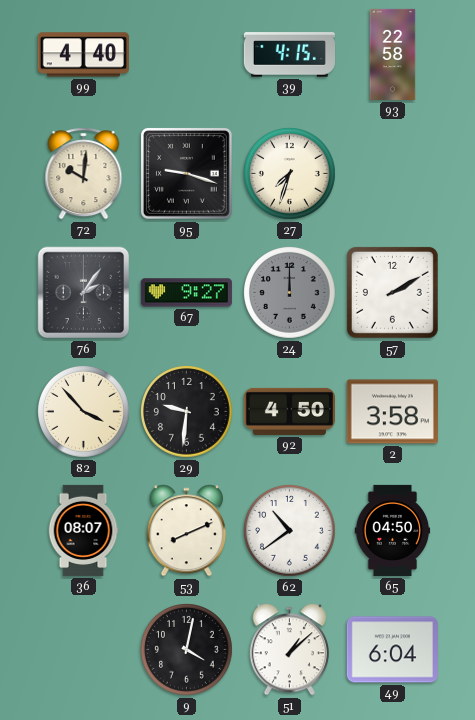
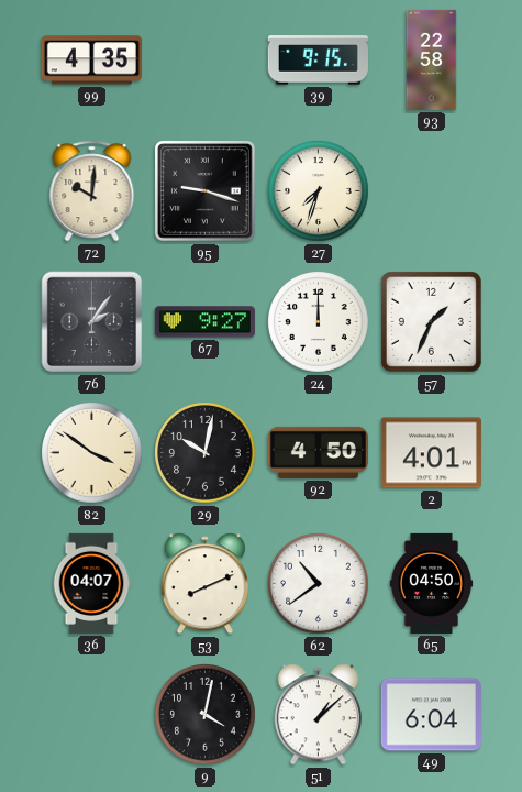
99: 4:40 -> 4:35
39: 4:15 -> 9:15
24 dial: grey -> white
57: 2:10 -> 1:34
82: 3:53 -> 3:51
29: 9:31 -> 10:02
2: 3:58 -> 4:01
36: 08:07 -> 04:07
